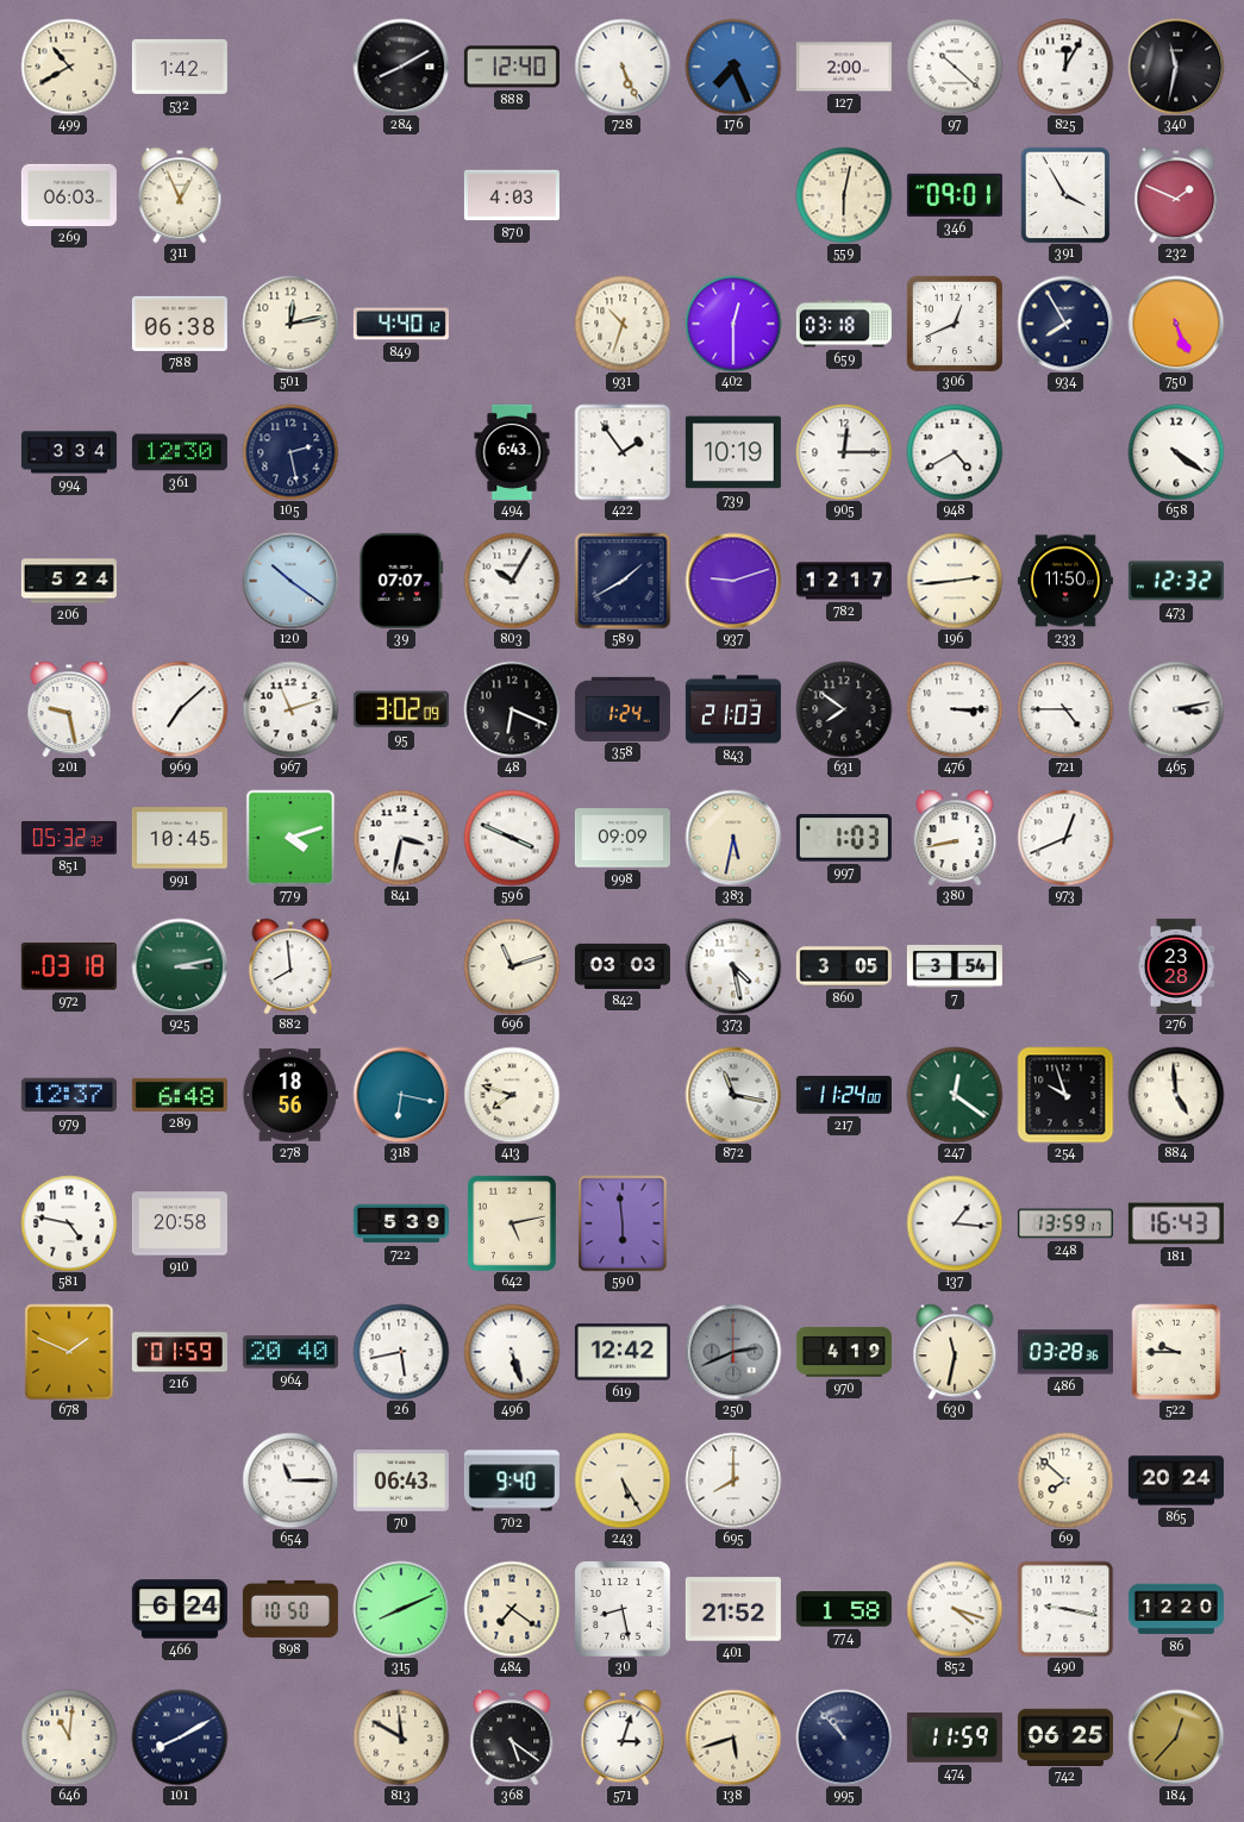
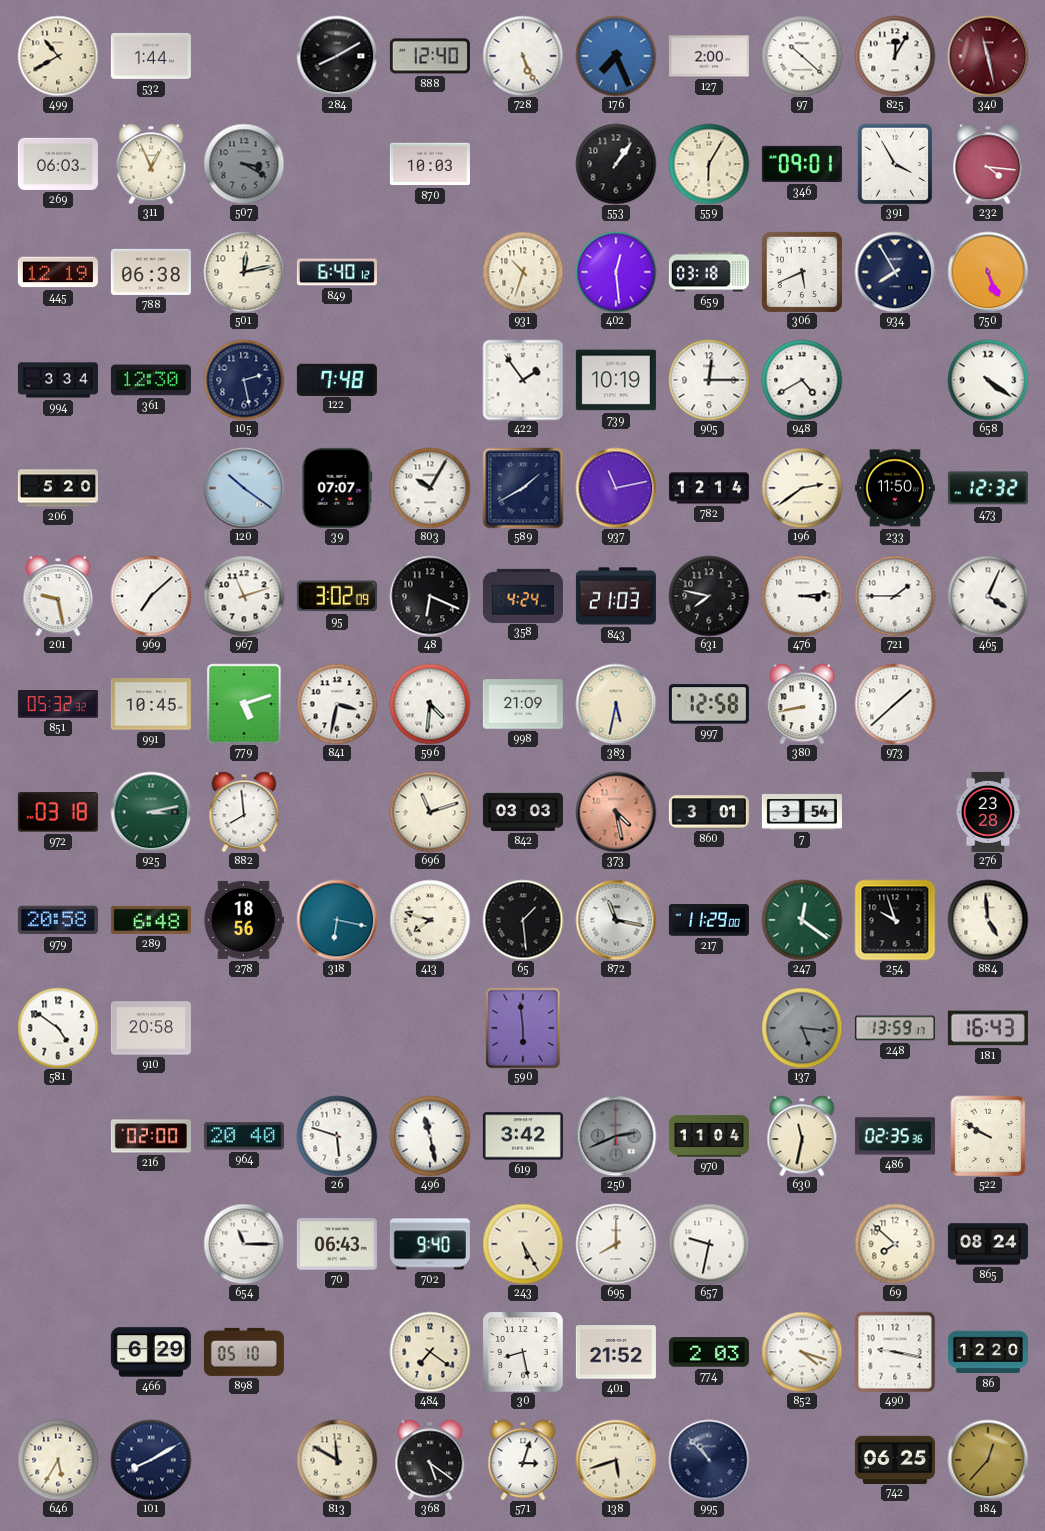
532: 1:42 -> 1:44
340: 11:32 -> 11:28
340 dial: black -> burgundy
507: none -> 3:20
870: 4:03 -> 10:03
553: none -> 1:06
559: 6:02 -> 6:05
232: 1:49 -> 4:16
445: none -> 12:19
849: 4:40 -> 6:40
402: 12:30 -> 12:29
306: 12:41 -> 5:41
122: none -> 7:48
494: 6:43 -> none
206: 5:24 -> 5:20
937: 9:12 -> 11:13
782: 12:17 -> 12:14
196: 2:44 -> 2:39
358: 1:24 -> 4:24
631: 7:51 -> 7:47
476: 3:15 -> 3:14
721: 4:45 -> 1:45
465: 3:13 -> 4:04
779: 4:12 -> 5:12
596: 3:49 -> 4:31
998: 09:09 -> 21:09
997: 1:03 -> 12:58
973: 12:41 -> 1:38
373 dial: white -> salmon
860: 3:05 -> 3:01
979: 12:37 -> 20:58
65: none -> 1:29
217: 11:24 -> 11:29
581: 4:47 -> 4:51
722: 5:39 -> none
642: 5:13 -> none
137: 1:16 -> 5:16
137 dial: white -> grey
678: 1:49 -> none
216: 01:59 -> 02:00
26: 5:43 -> 5:48
496: 5:27 -> 11:28
619: 12:42 -> 3:42
970: 4:19 -> 11:04
486: 03:28 -> 02:35
522: 9:45 -> 9:50
657: none -> 9:32
865: 20:24 -> 08:24
466: 6:24 -> 6:29
898: 10:50 -> 05:10
315: 8:11 -> none
774: 1:58 -> 2:03
646: 11:01 -> 5:35
474: 11:59 -> none
